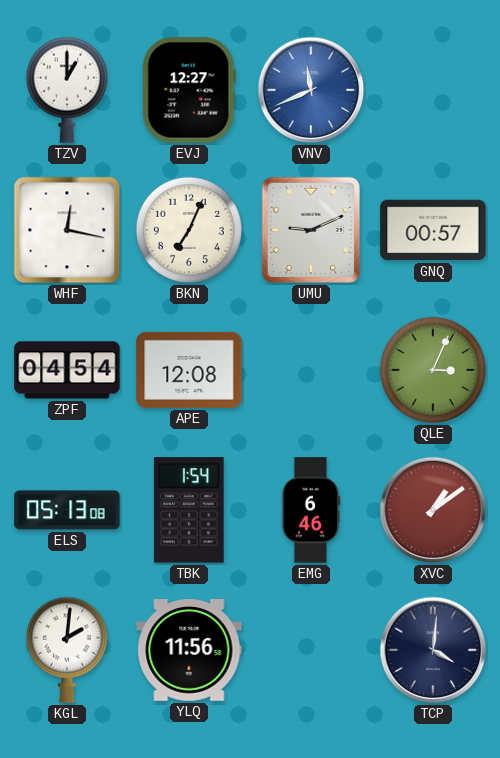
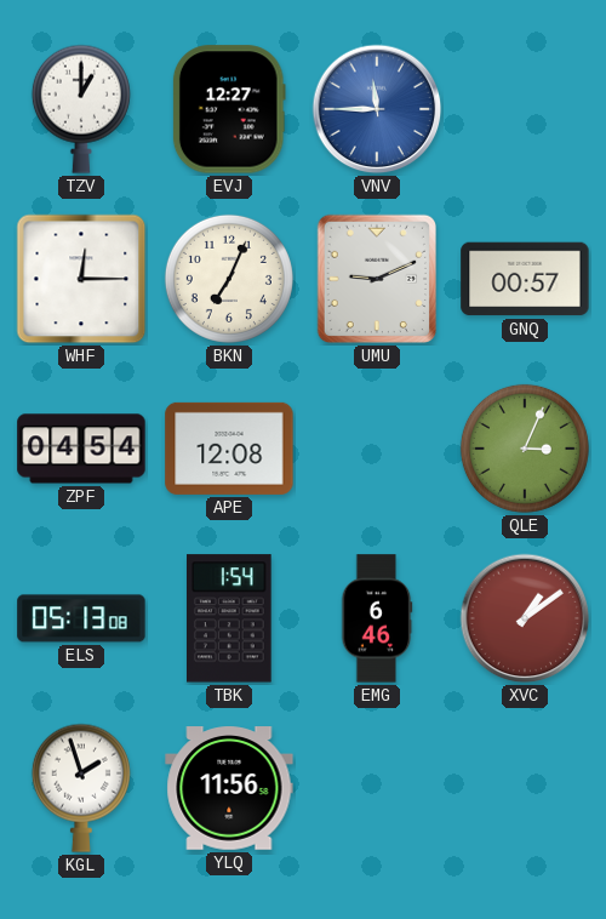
VNV: 11:41 -> 11:45
WHF: 12:17 -> 12:15
KGL: 2:01 -> 1:57
TCP: 4:01 -> none
